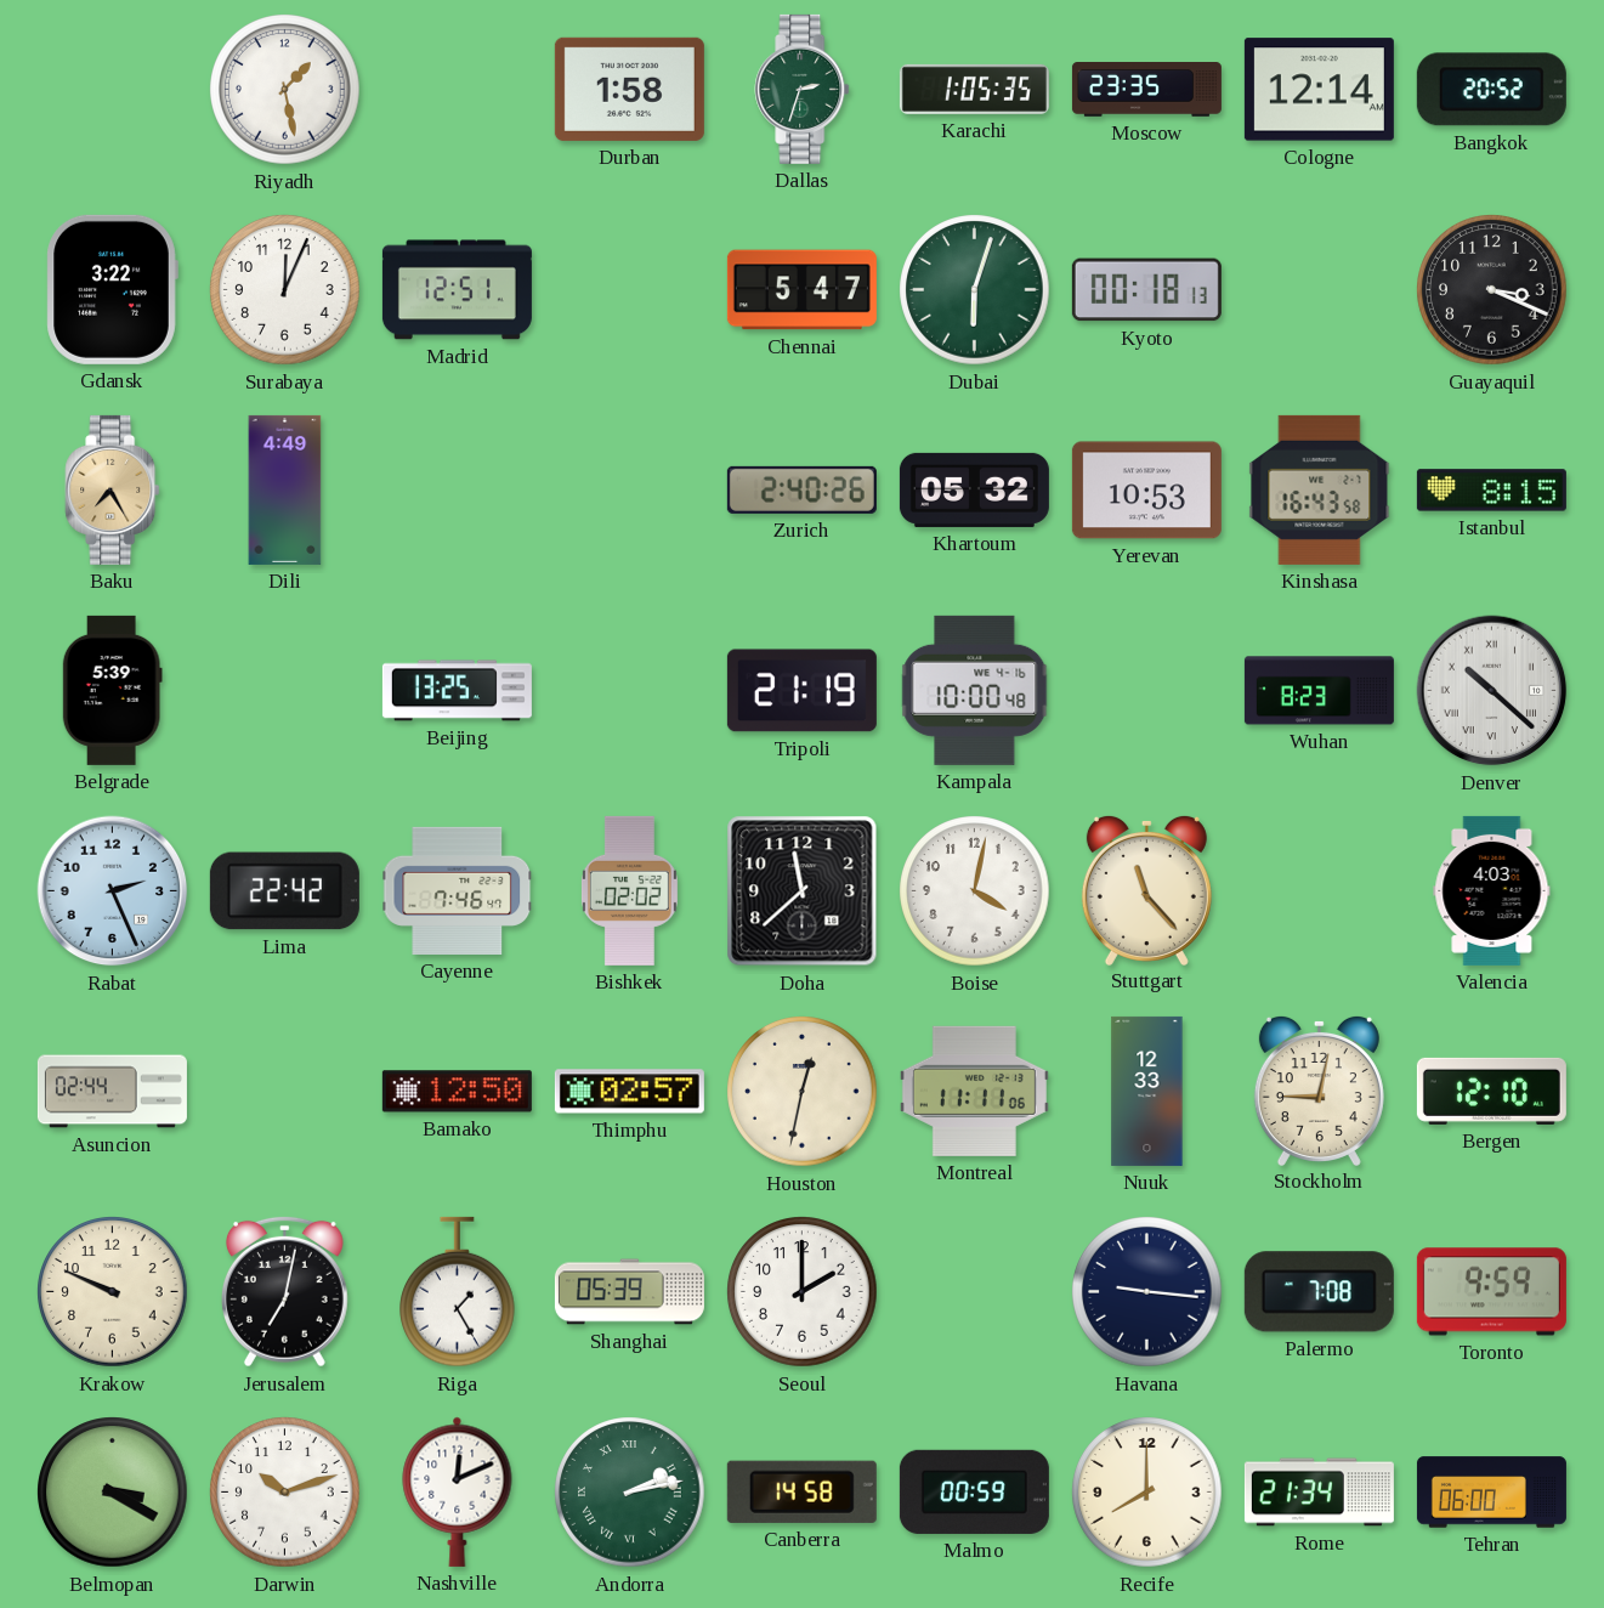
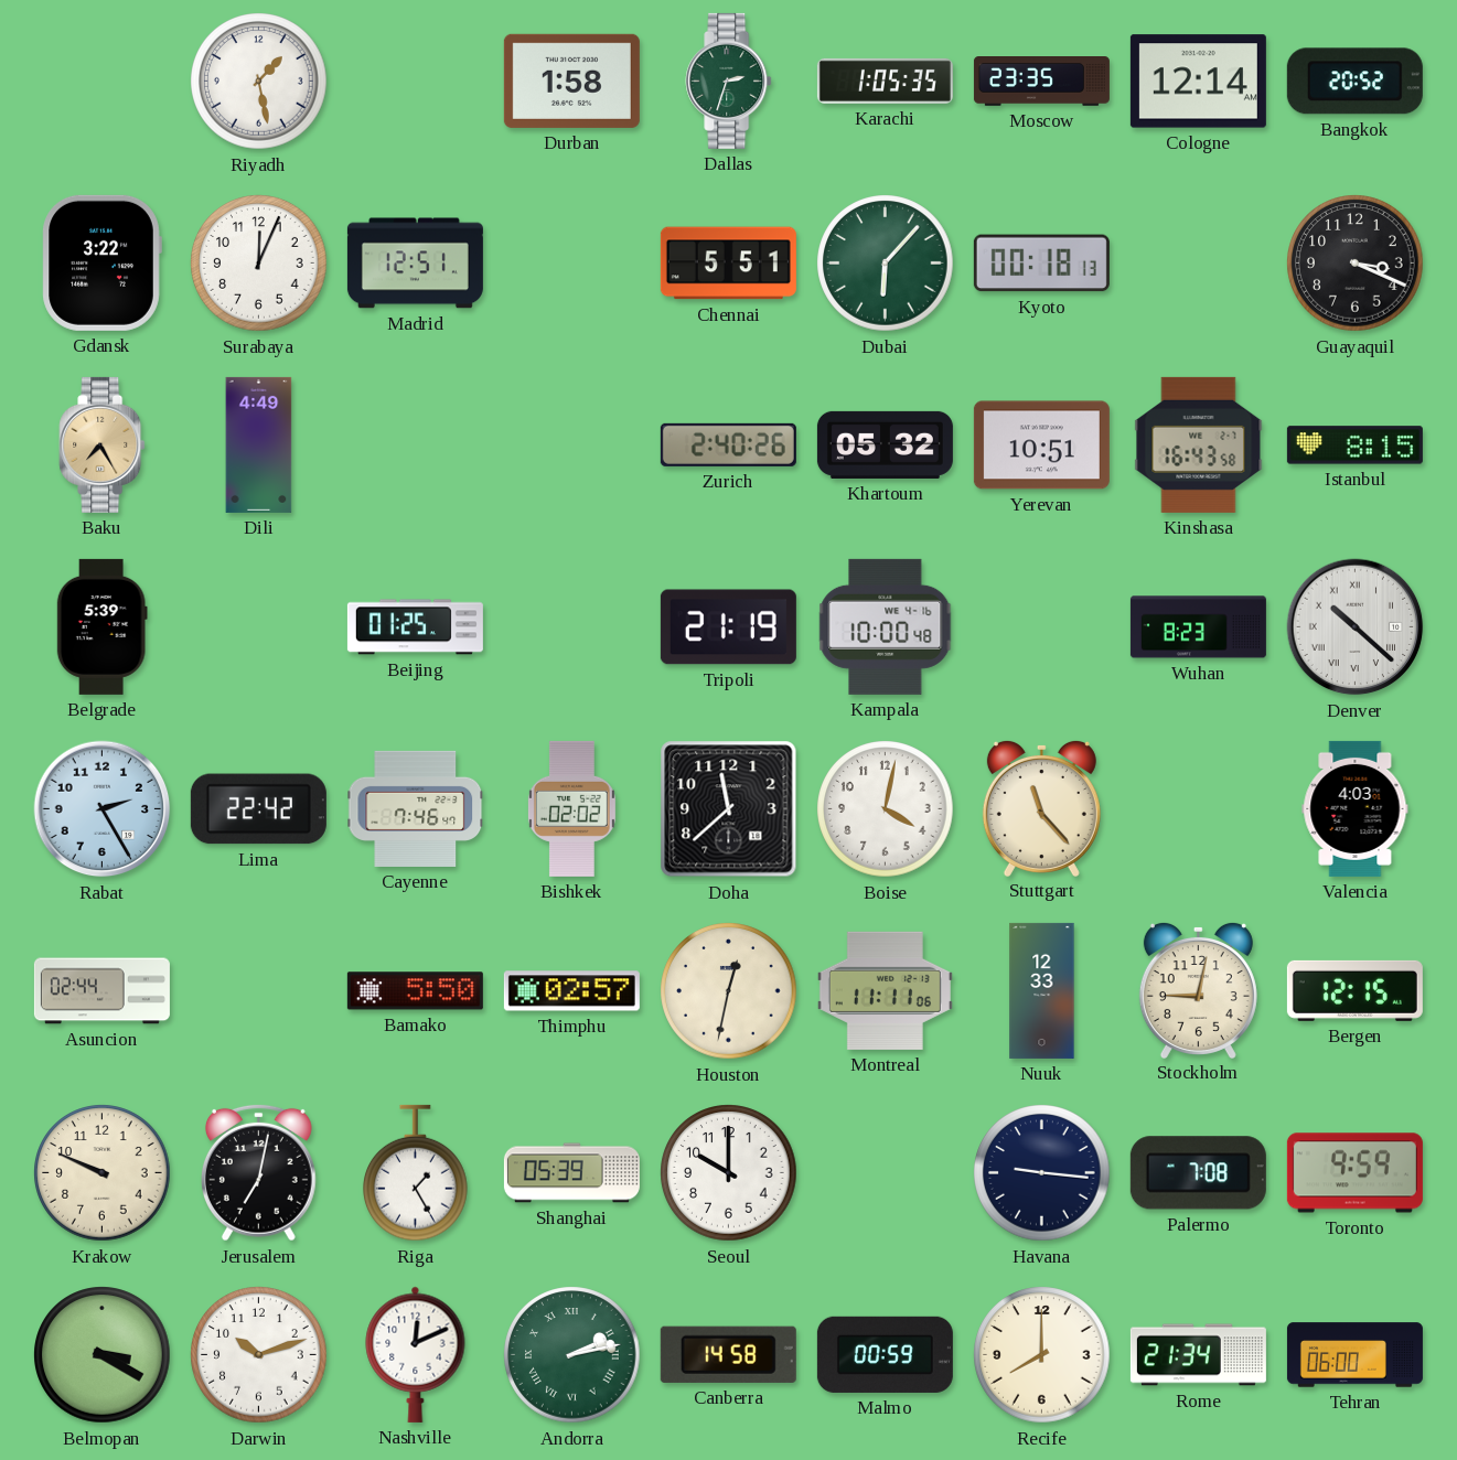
Chennai: 5:47 -> 5:51
Dubai: 6:03 -> 6:07
Yerevan: 10:53 -> 10:51
Beijing: 13:25 -> 01:25
Rabat: 2:26 -> 2:25
Bamako: 12:50 -> 5:50
Bergen: 12:10 -> 12:15
Seoul: 2:00 -> 10:00
